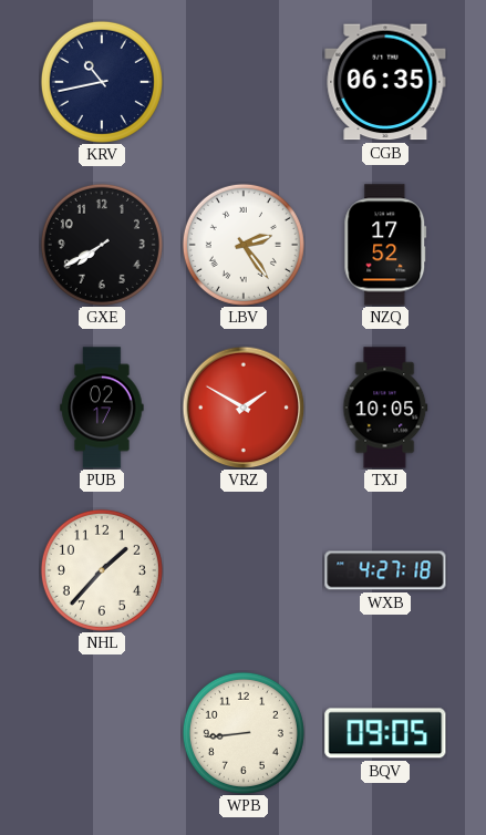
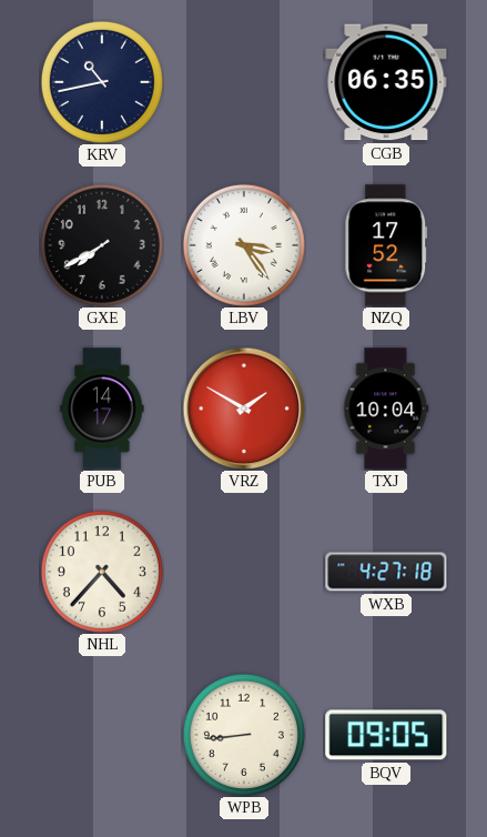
LBV: 2:24 -> 3:24
PUB: 02:17 -> 14:17
TXJ: 10:05 -> 10:04
NHL: 1:37 -> 4:37
